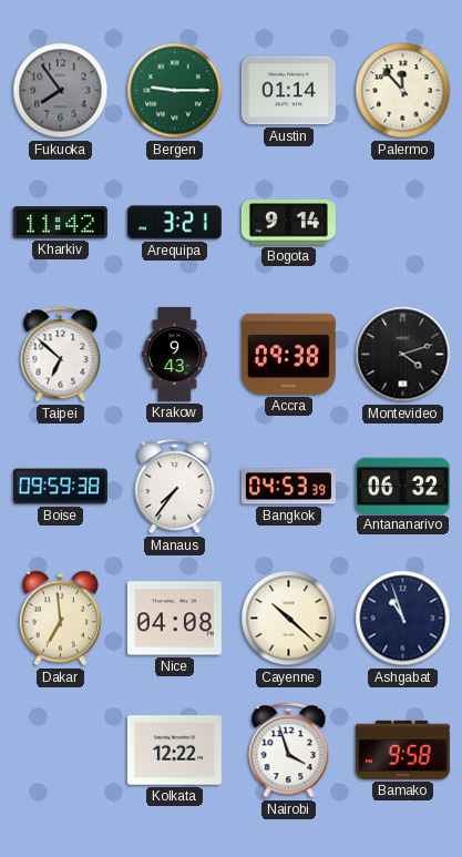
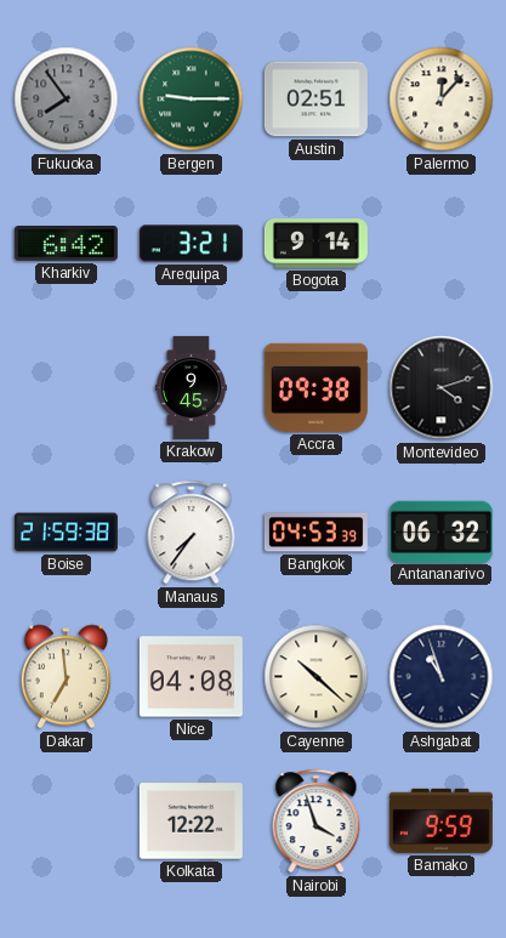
Austin: 01:14 -> 02:51
Palermo: 11:53 -> 12:07
Kharkiv: 11:42 -> 6:42
Taipei: 6:52 -> none
Krakow: 9:43 -> 9:45
Boise: 09:59 -> 21:59
Bamako: 9:58 -> 9:59
